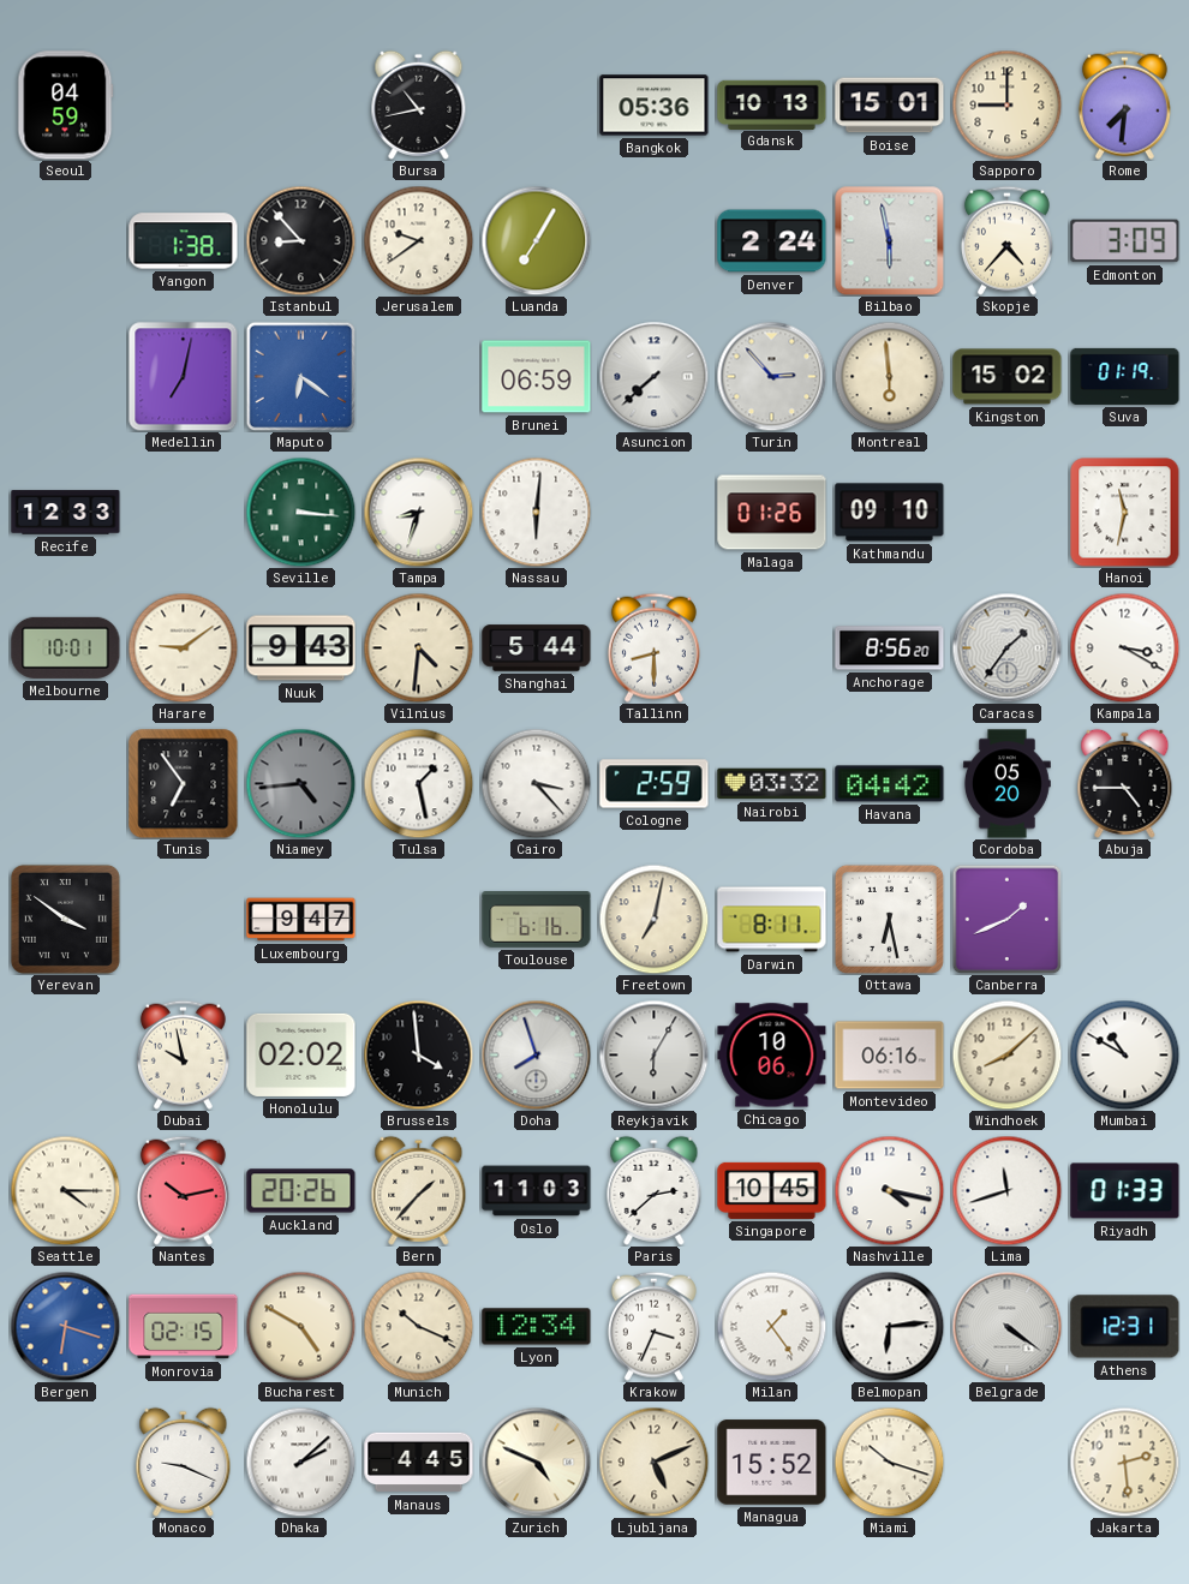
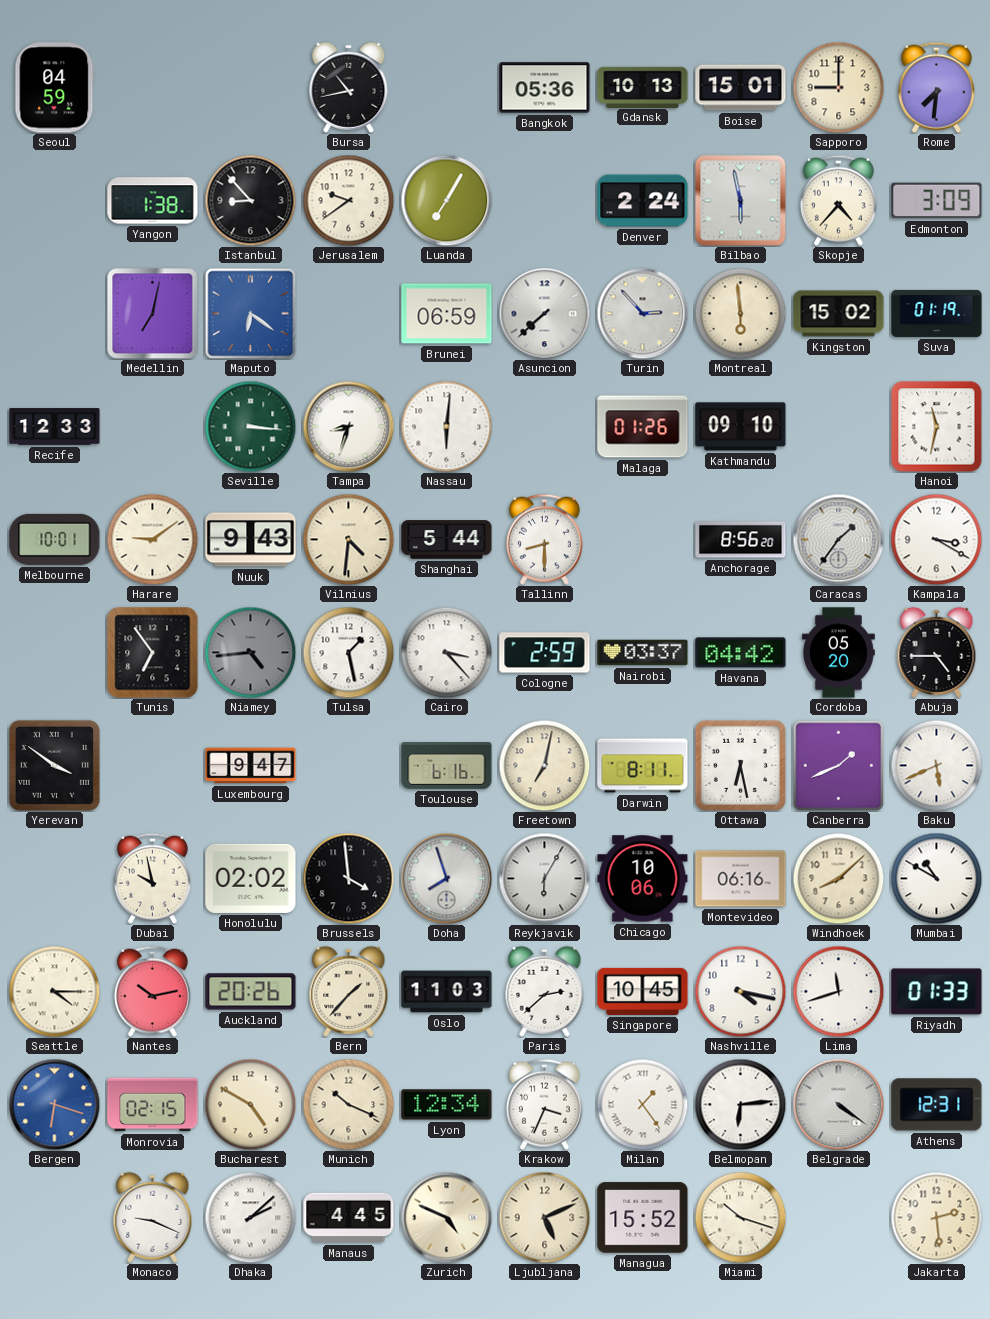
Nairobi: 03:32 -> 03:37
Baku: none -> 5:41
